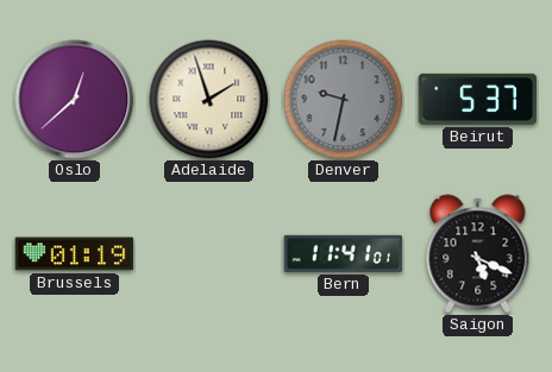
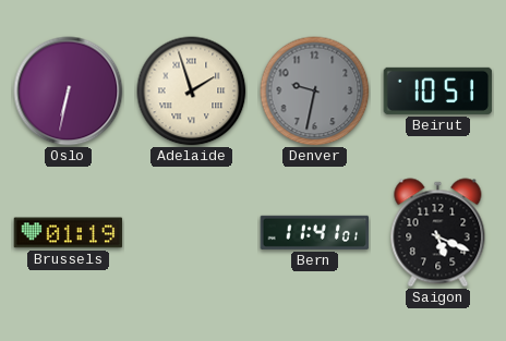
Oslo: 12:38 -> 6:32
Beirut: 5:37 -> 10:51
